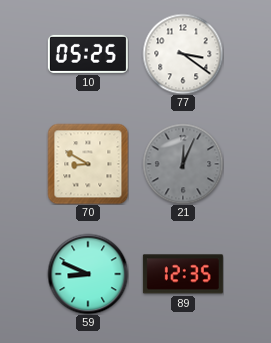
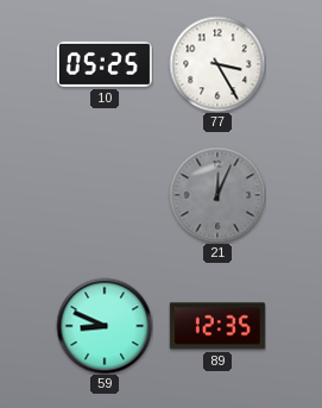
77: 3:21 -> 3:25
70: 8:50 -> none
